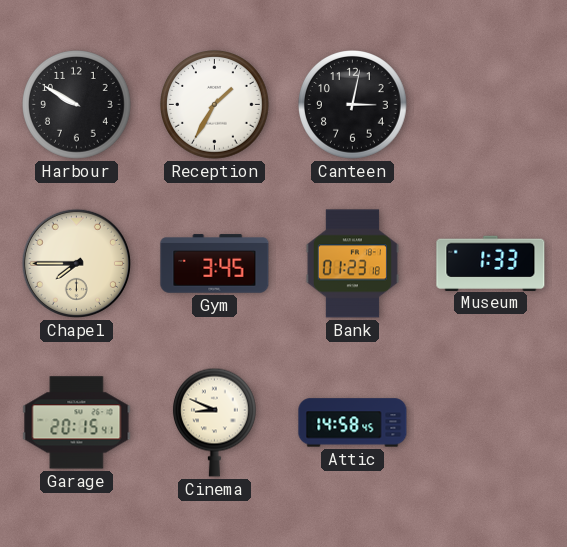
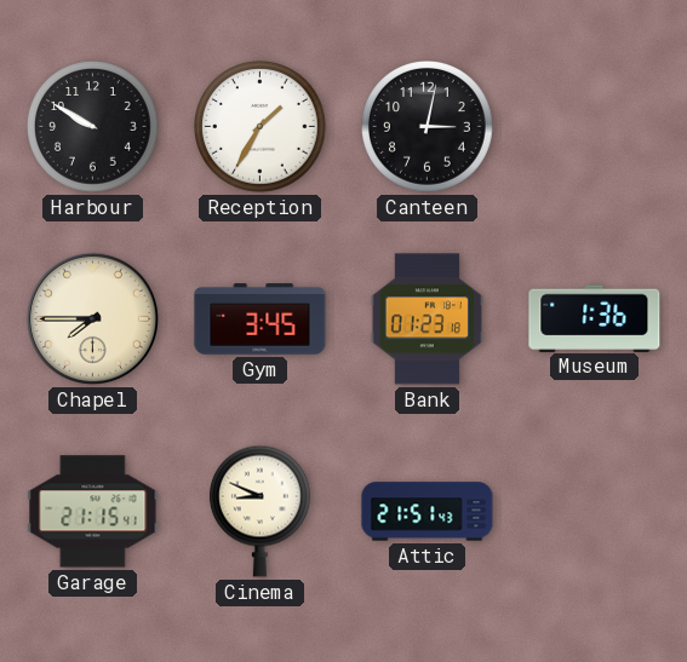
Museum: 1:33 -> 1:36
Garage: 20:15 -> 21:15
Attic: 14:58 -> 21:51
